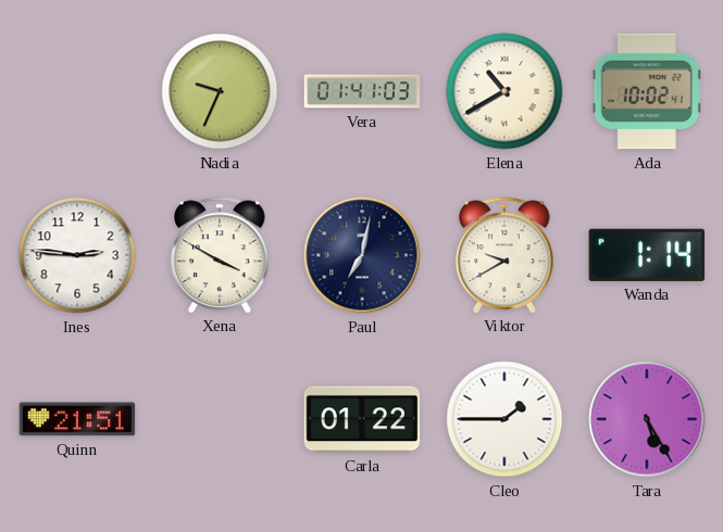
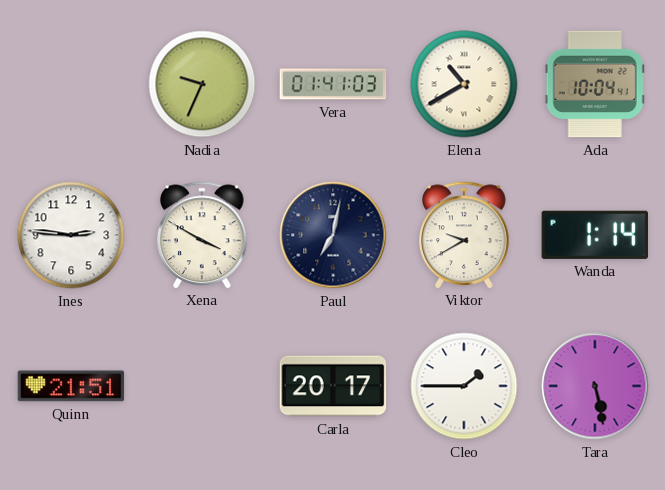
Ada: 10:02 -> 10:04
Carla: 01:22 -> 20:17
Tara: 5:25 -> 5:28
